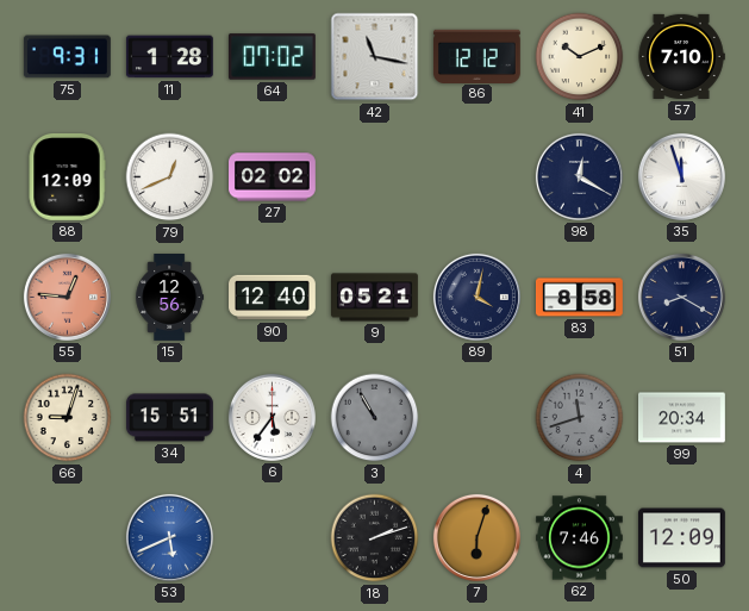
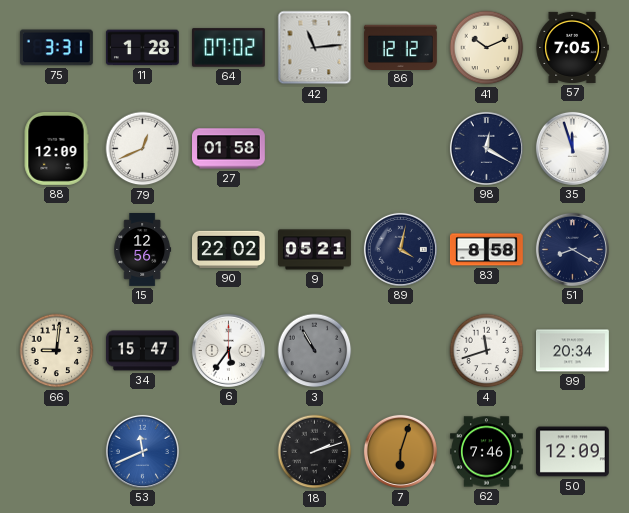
75: 9:31 -> 3:31
42: 11:17 -> 11:14
57: 7:10 -> 7:05
27: 02:02 -> 01:58
55: 12:46 -> none
90: 12:40 -> 22:02
66: 9:03 -> 9:01
34: 15:51 -> 15:47
4 dial: grey -> white
53: 5:41 -> 11:41
